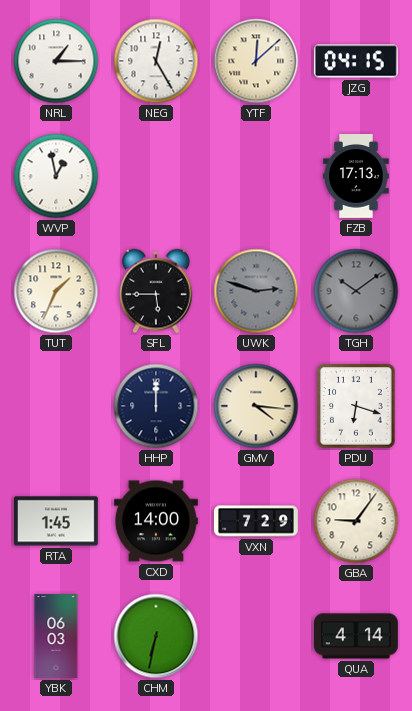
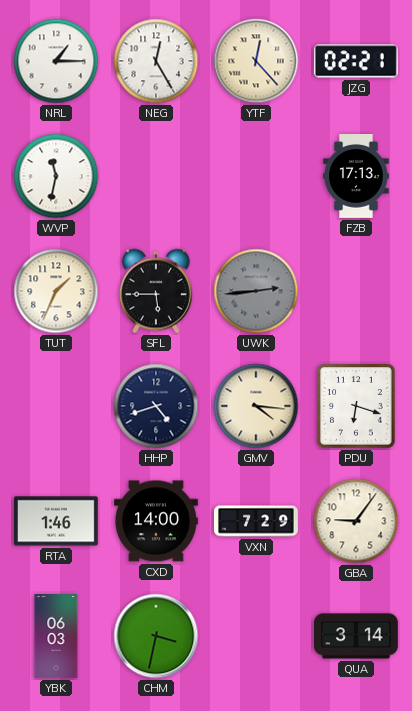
YTF: 12:08 -> 12:23
JZG: 04:15 -> 02:21
WVP: 12:58 -> 11:32
UWK: 2:48 -> 2:44
TGH: 10:09 -> none
HHP: 12:00 -> 4:42
RTA: 1:45 -> 1:46
CHM: 6:32 -> 3:32
QUA: 4:14 -> 3:14
